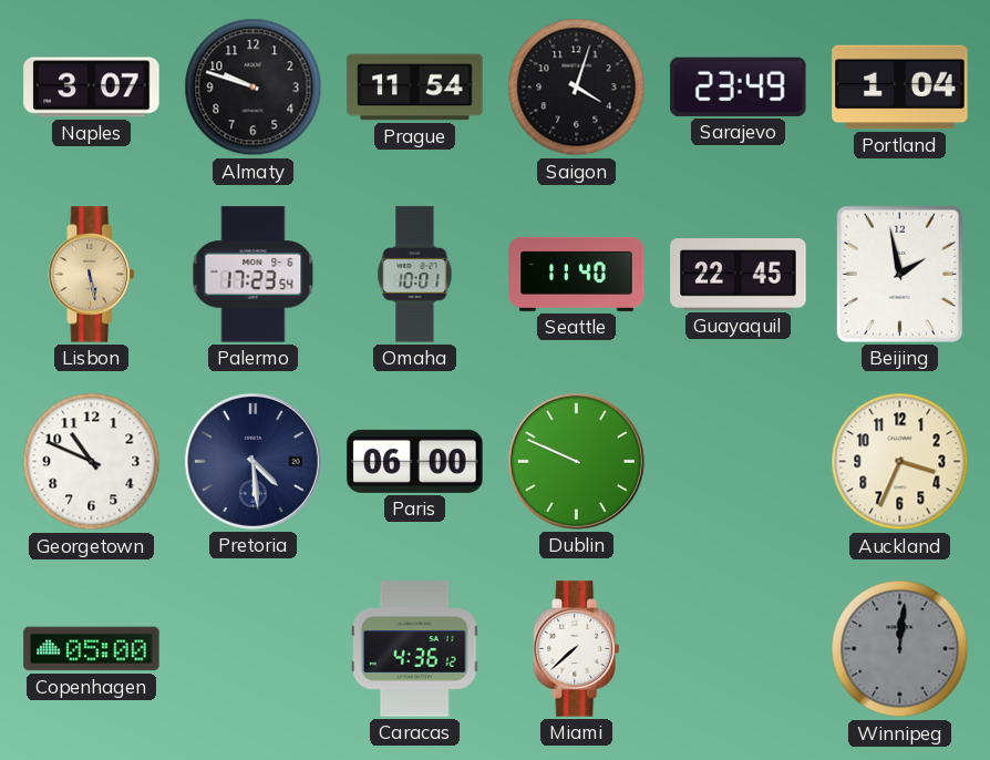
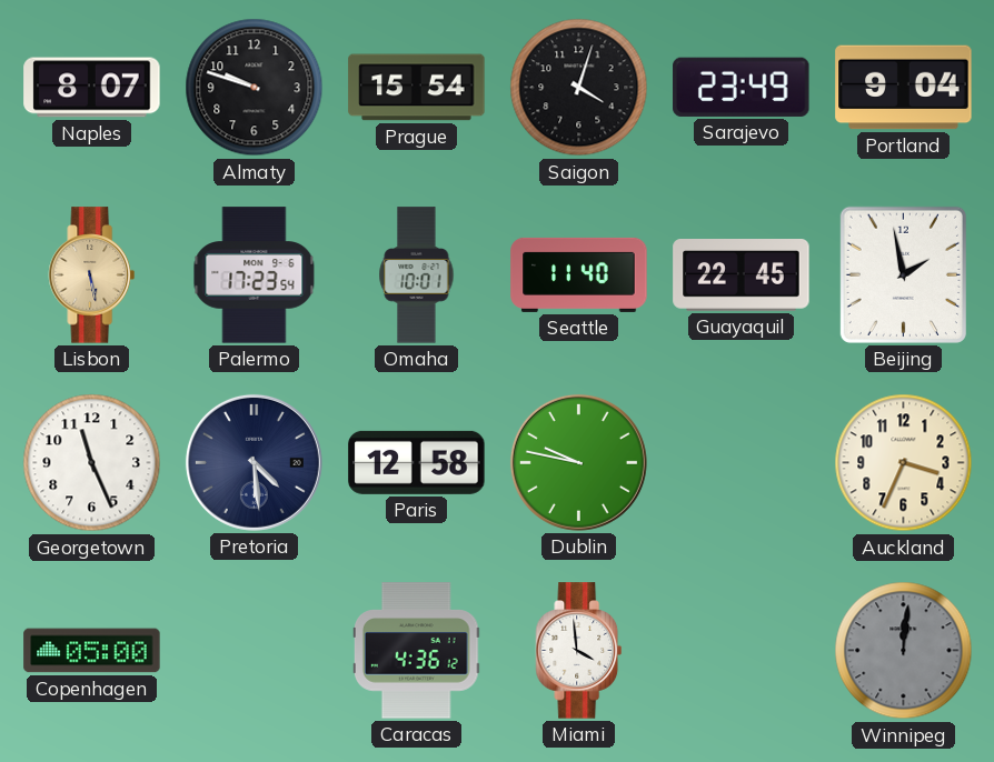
Naples: 3:07 -> 8:07
Prague: 11:54 -> 15:54
Portland: 1:04 -> 9:04
Georgetown: 10:49 -> 11:26
Paris: 06:00 -> 12:58
Dublin: 9:49 -> 9:47
Miami: 7:38 -> 3:59
